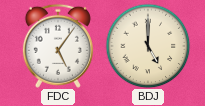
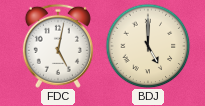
FDC: 5:06 -> 5:02
